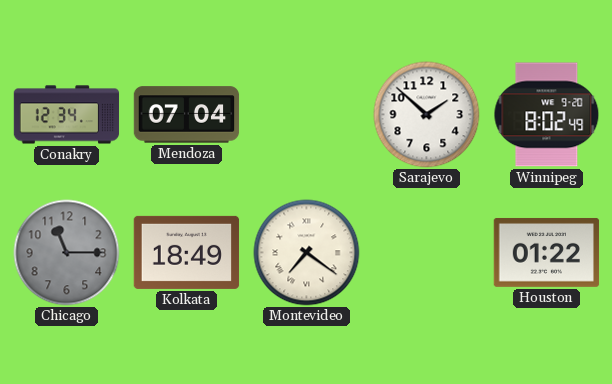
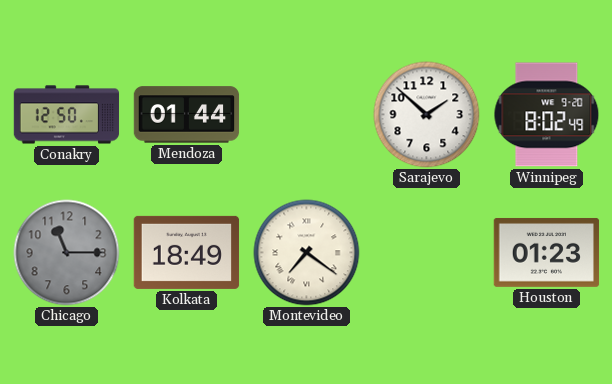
Conakry: 12:34 -> 12:50
Mendoza: 07:04 -> 01:44
Houston: 01:22 -> 01:23
